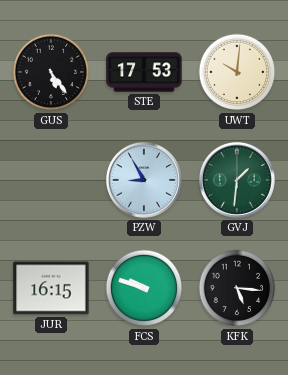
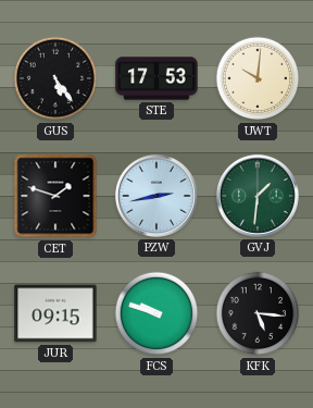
CET: none -> 1:48
PZW: 8:55 -> 2:43
JUR: 16:15 -> 09:15
